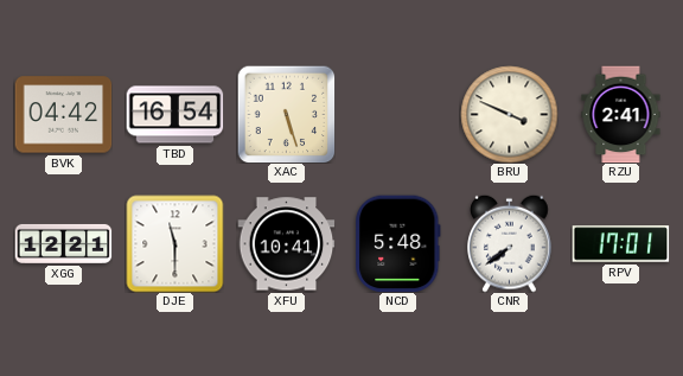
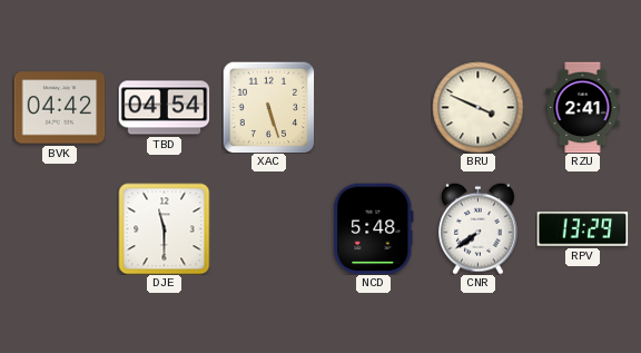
TBD: 16:54 -> 04:54
XGG: 12:21 -> none
XFU: 10:41 -> none
RPV: 17:01 -> 13:29
